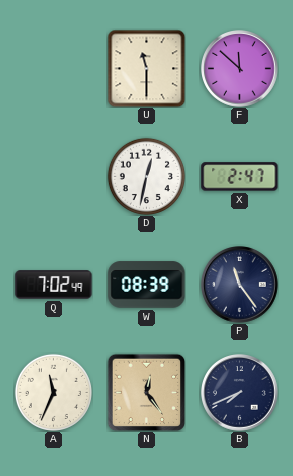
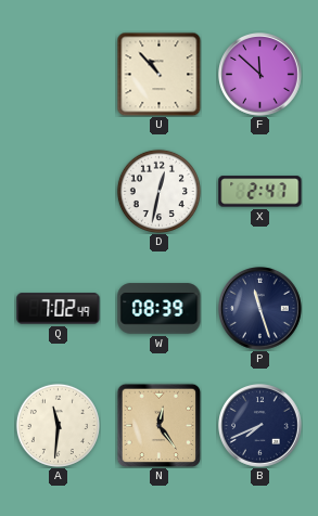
U: 11:30 -> 10:53
P: 11:24 -> 11:27
A: 11:34 -> 11:31
